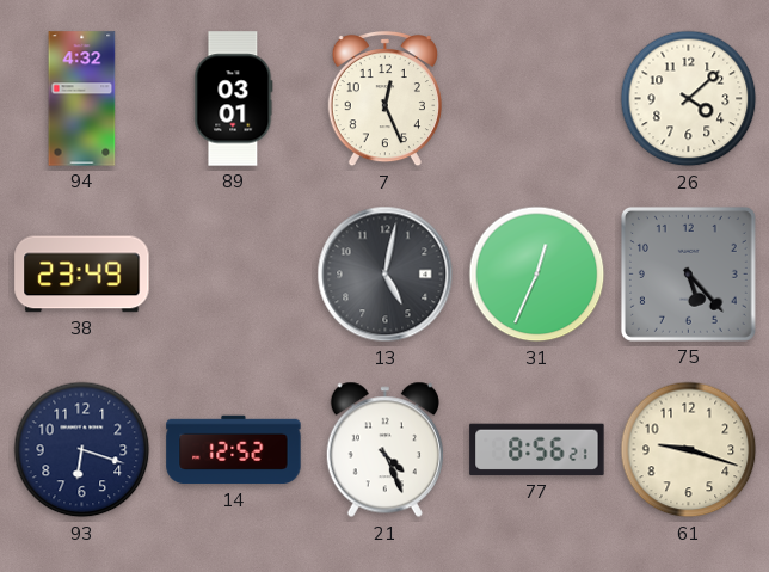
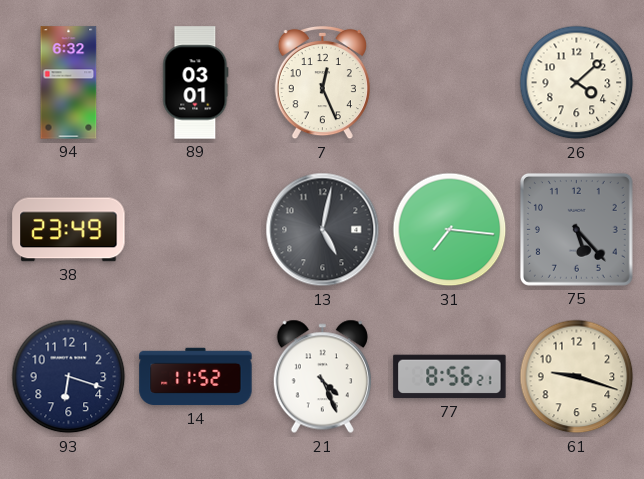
94: 4:32 -> 6:32
31: 12:34 -> 7:16
14: 12:52 -> 11:52
